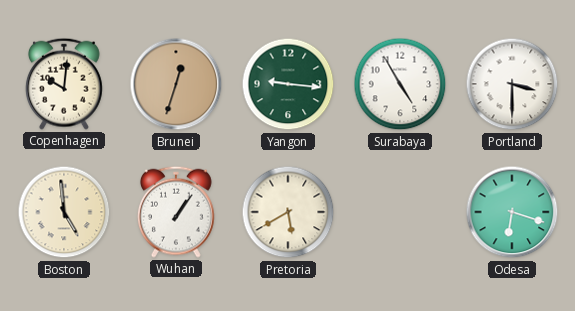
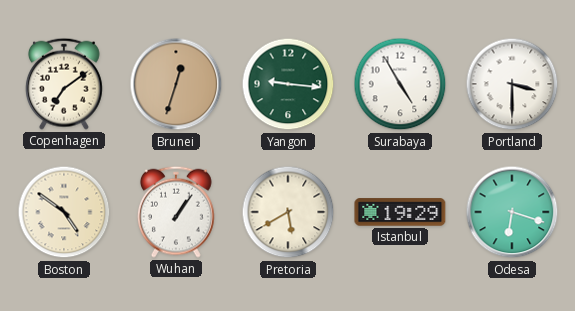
Copenhagen: 10:01 -> 7:09
Boston: 4:59 -> 4:51
Istanbul: none -> 19:29
